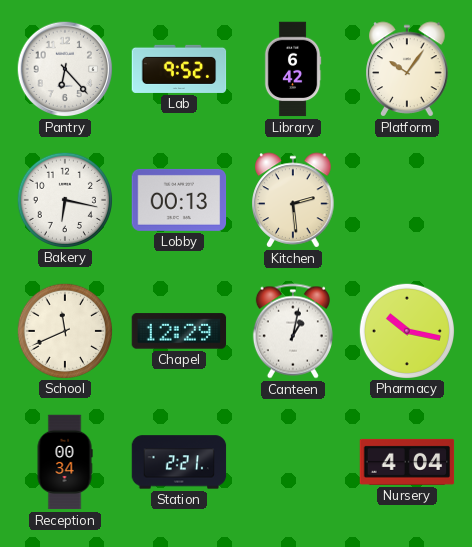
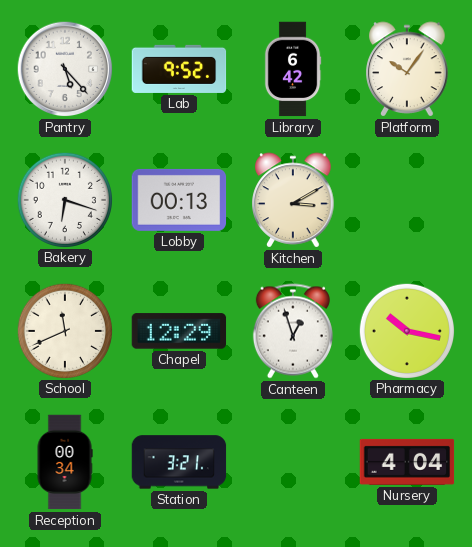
Pantry: 6:23 -> 5:23
Bakery: 6:17 -> 6:18
Kitchen: 2:29 -> 3:10
Canteen: 1:02 -> 12:57
Station: 2:21 -> 3:21
